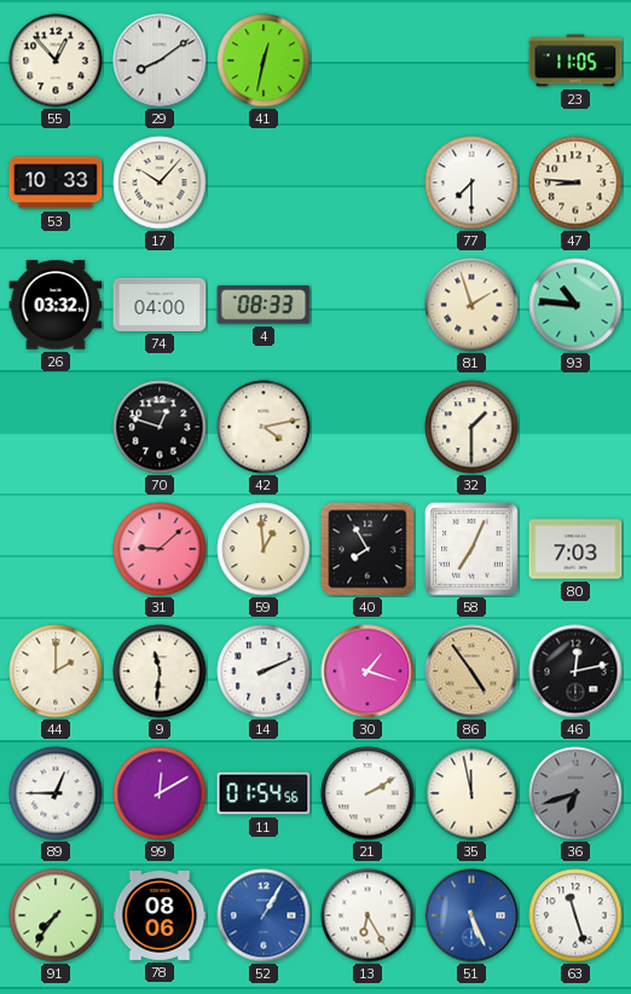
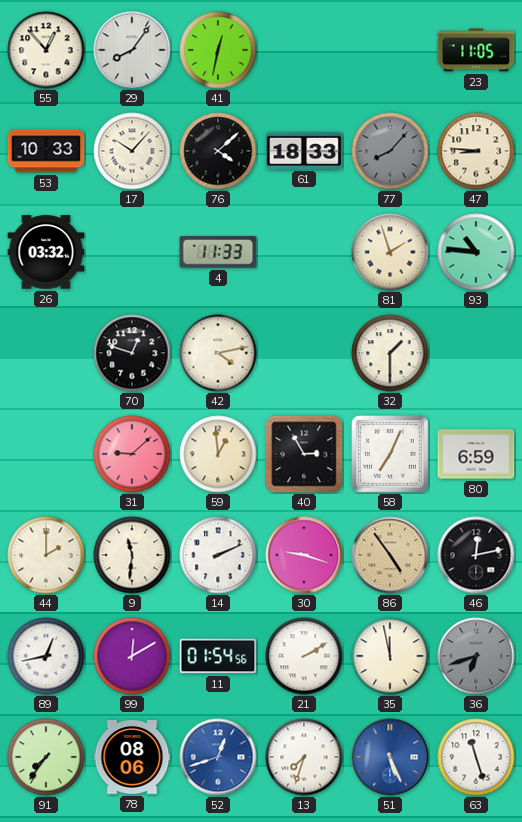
29: 8:09 -> 8:06
76: none -> 4:08
61: none -> 18:33
77: 7:30 -> 8:07
77 dial: white -> grey
74: 04:00 -> none
4: 08:33 -> 11:33
40: 7:55 -> 2:55
80: 7:03 -> 6:59
30: 1:18 -> 9:18
89: 12:45 -> 12:43
52: 1:05 -> 12:42
13: 6:25 -> 7:33
